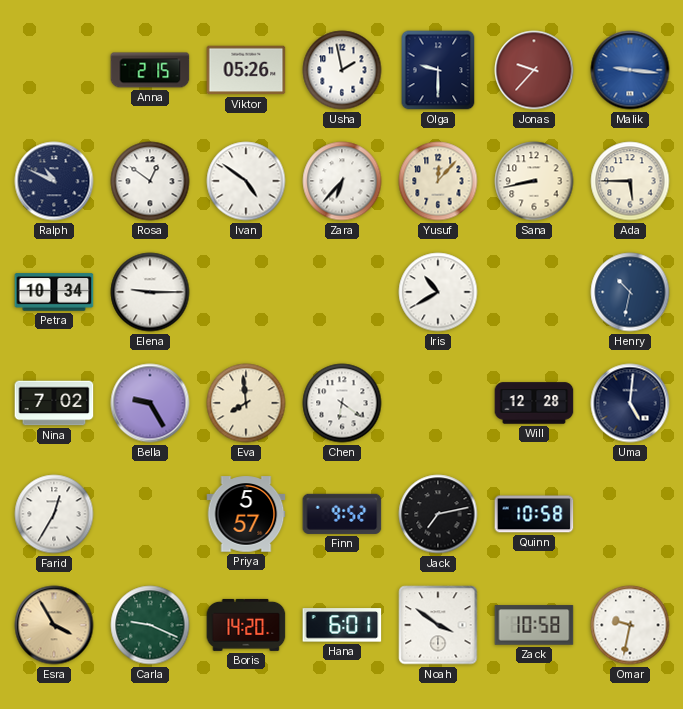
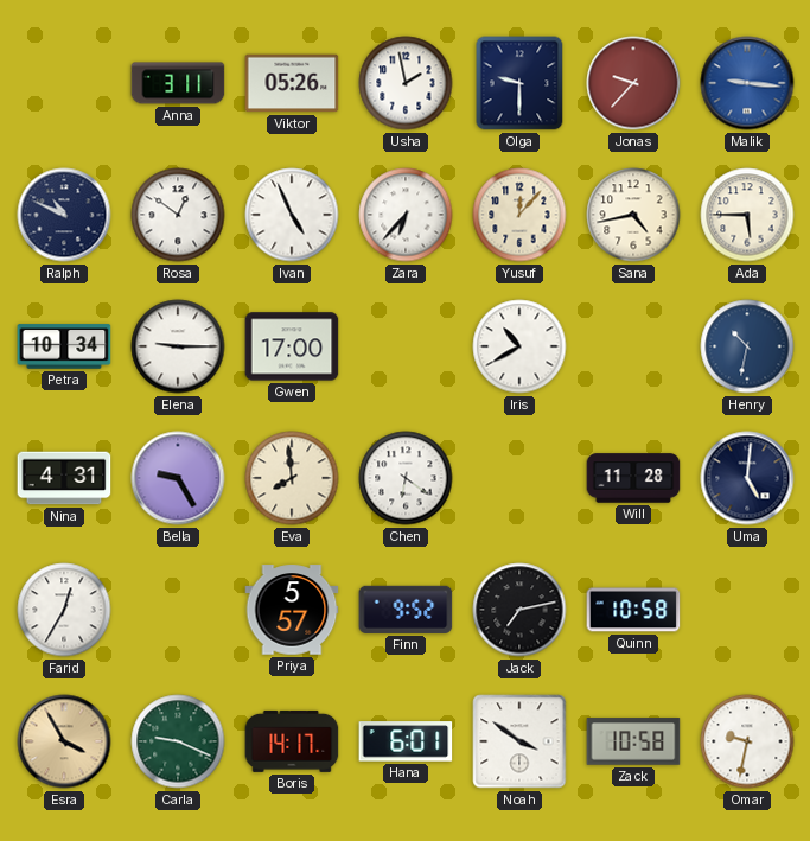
Anna: 2:15 -> 3:11
Ivan: 4:51 -> 4:56
Sana: 8:43 -> 4:43
Gwen: none -> 17:00
Nina: 7:02 -> 4:31
Will: 12:28 -> 11:28
Boris: 14:20 -> 14:17
